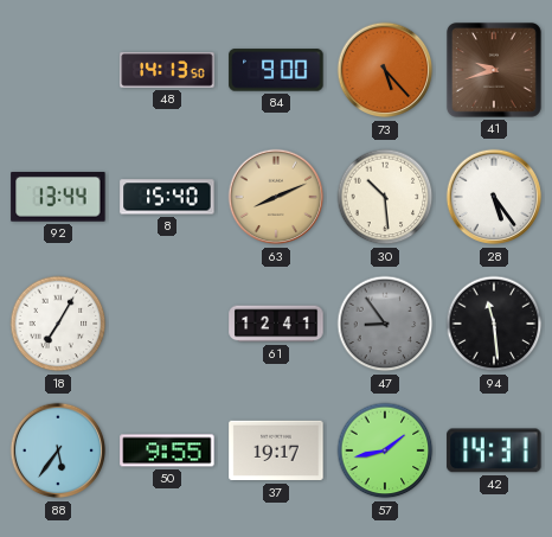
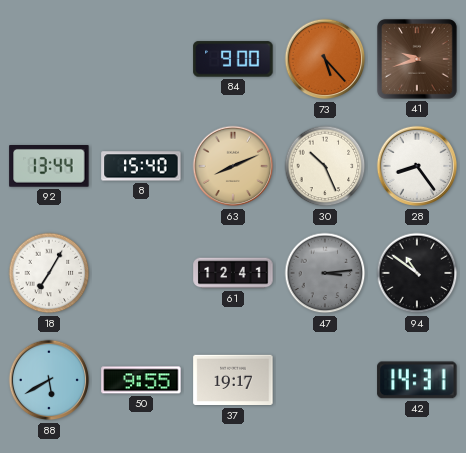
48: 14:13 -> none
30: 10:29 -> 10:26
28: 5:24 -> 8:24
47: 8:54 -> 3:14
94: 11:29 -> 10:51
88: 5:36 -> 5:40
57: 1:43 -> none
